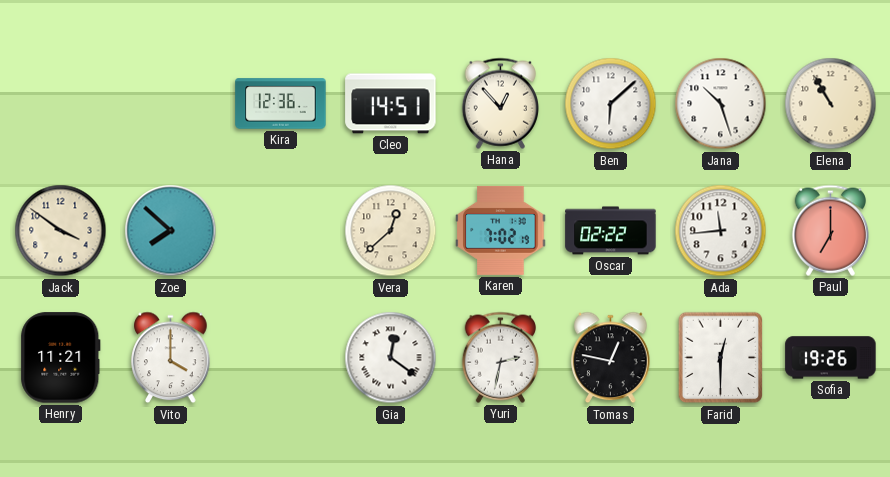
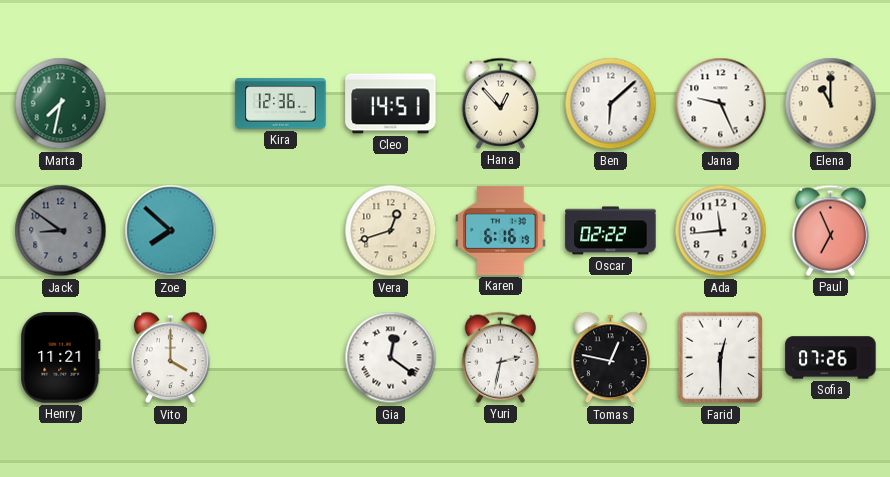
Marta: none -> 7:32
Jana: 10:27 -> 9:26
Elena: 10:55 -> 11:00
Jack: 3:51 -> 8:51
Jack dial: cream -> grey
Vera: 12:38 -> 12:42
Karen: 7:02 -> 6:16
Paul: 7:00 -> 6:56
Sofia: 19:26 -> 07:26
